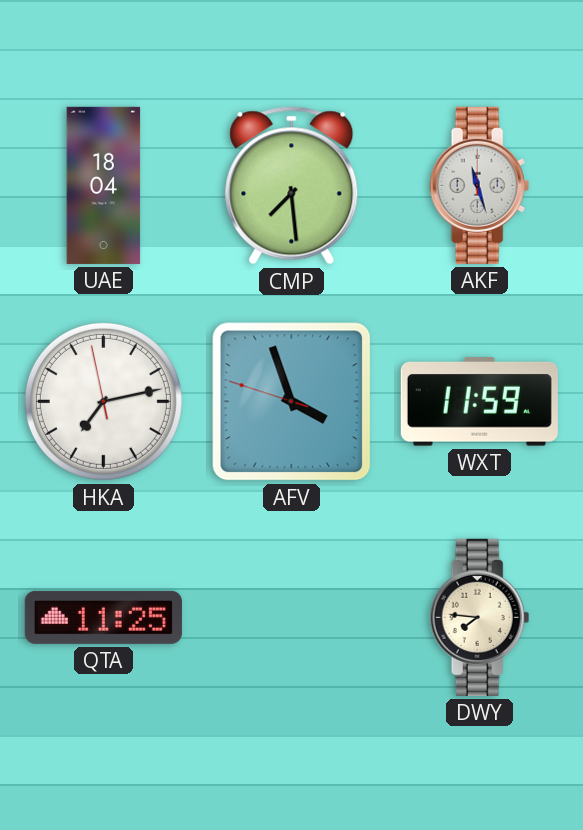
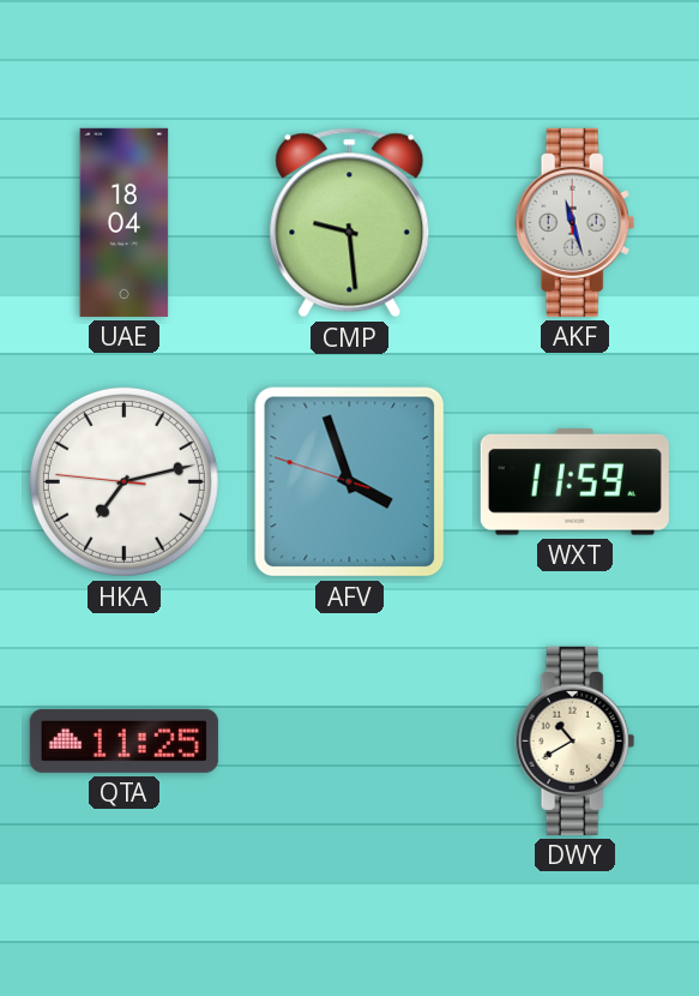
CMP: 7:29 -> 9:29
HKA: 7:12:58 -> 7:12:46
DWY: 7:46 -> 10:40
